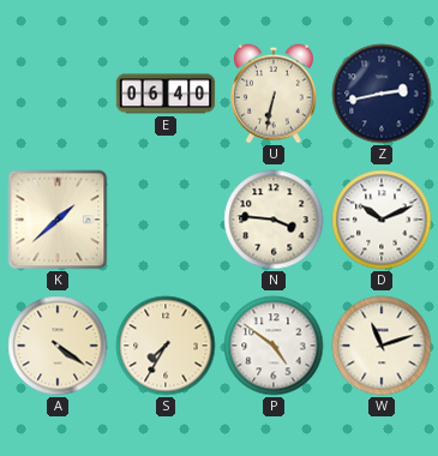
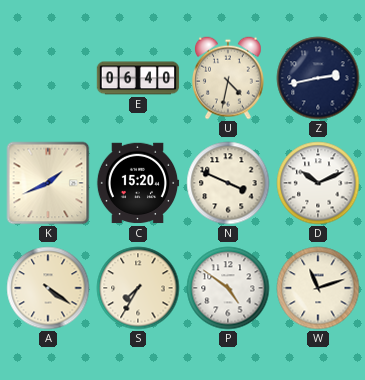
U: 6:32 -> 4:32
K: 1:38 -> 1:41
C: none -> 15:20
N: 3:46 -> 3:49
